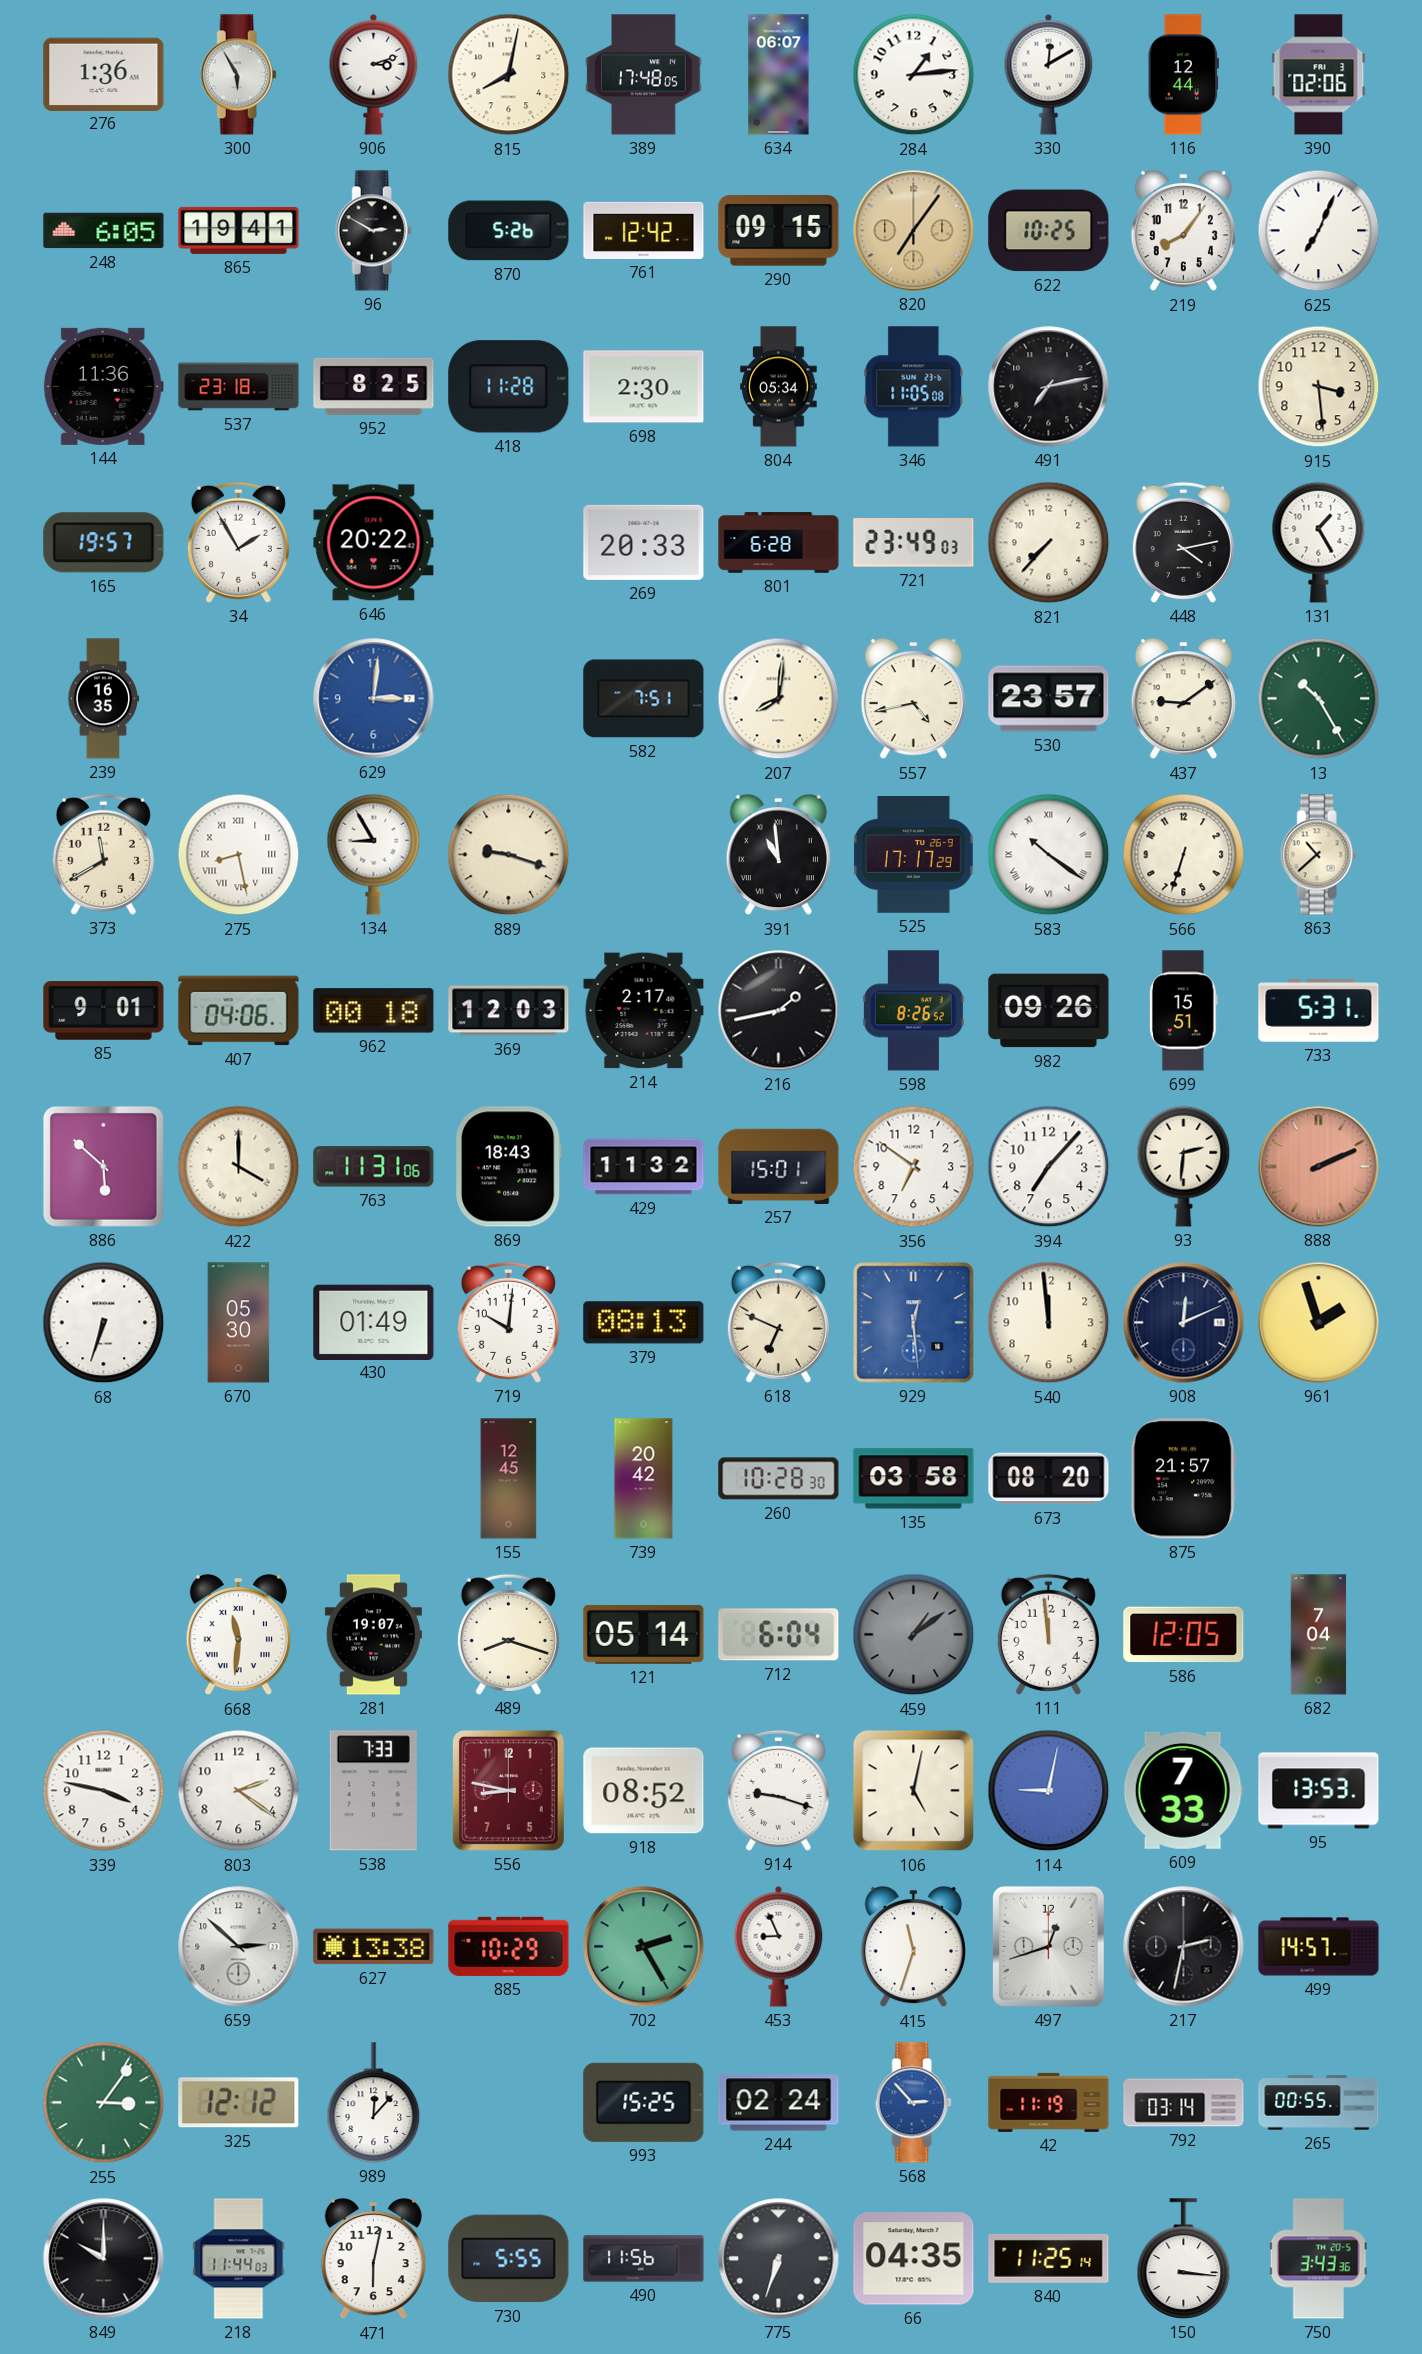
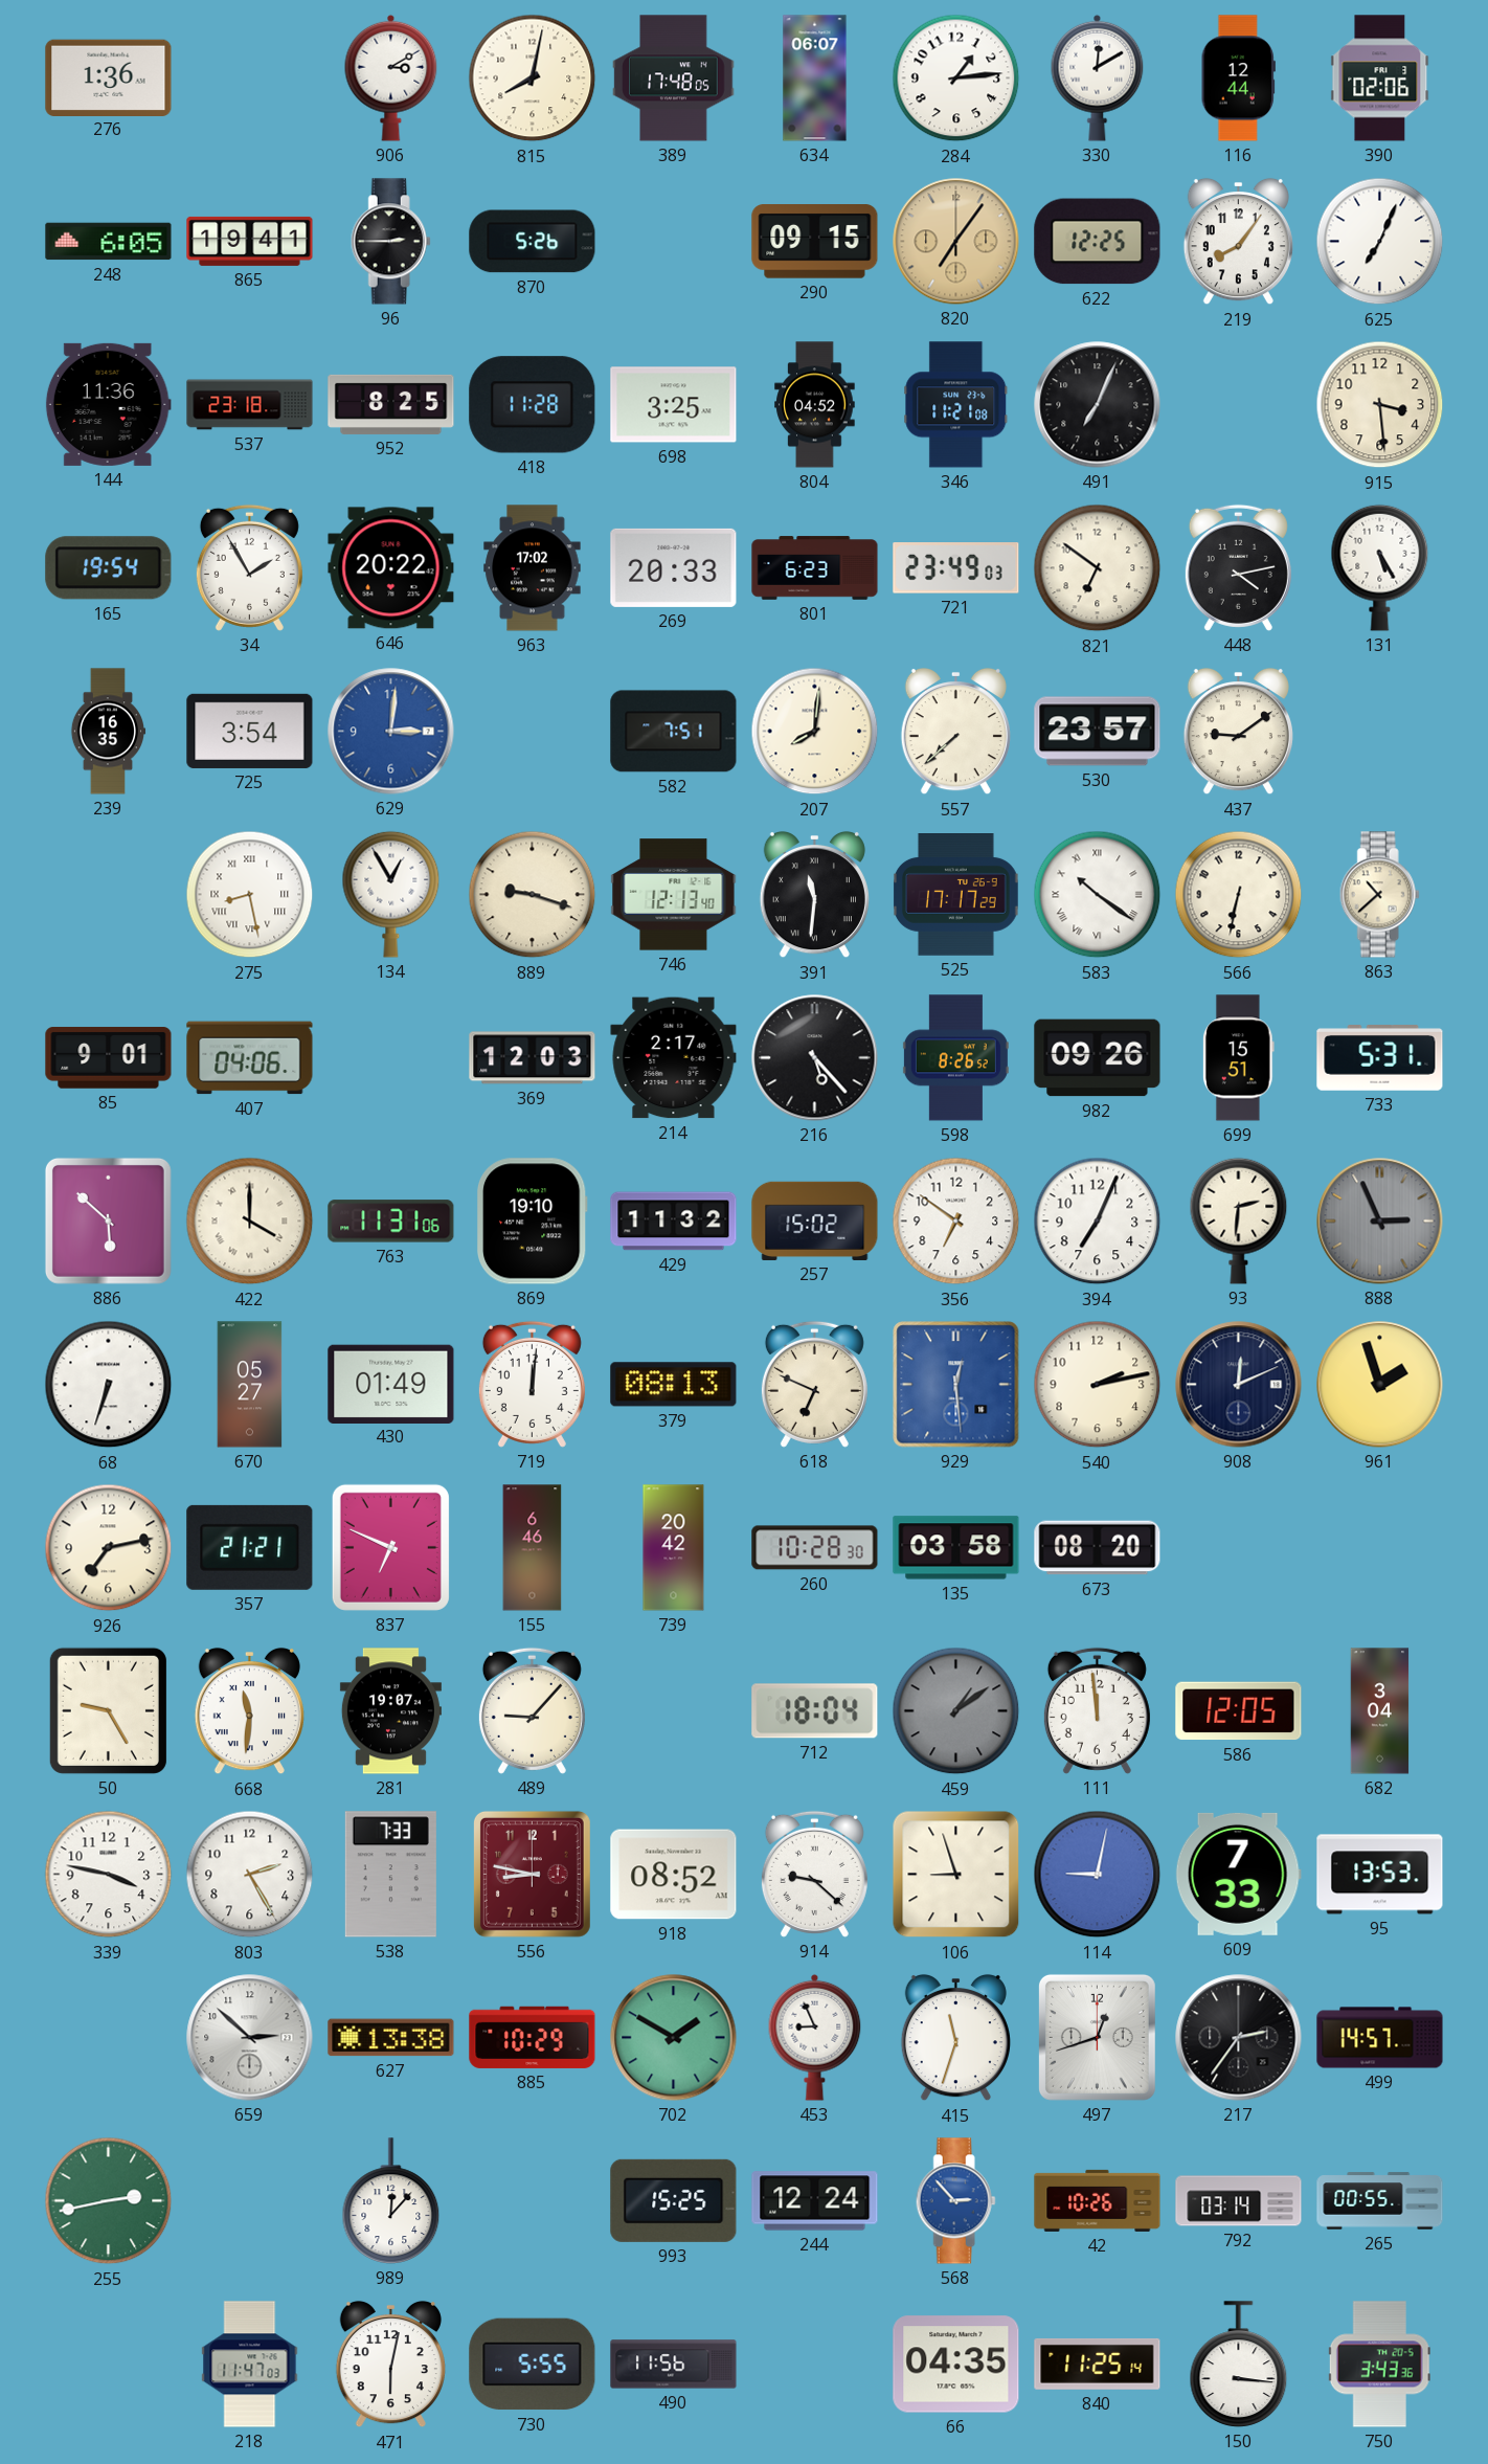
300: 5:55 -> none
906: 3:12 -> 3:10
96: 2:50 -> 2:45
761: 12:42 -> none
622: 10:25 -> 12:25
698: 2:30 -> 3:25
804: 05:34 -> 04:52
346: 11:05 -> 11:21
491: 7:13 -> 7:04
165: 19:57 -> 19:54
963: none -> 17:02
801: 6:28 -> 6:23
821: 7:37 -> 6:51
131: 1:25 -> 5:25
725: none -> 3:54
557: 4:43 -> 7:38
13: 10:25 -> none
373: 11:40 -> none
134: 8:55 -> 12:55
746: none -> 12:13
391: 10:59 -> 11:31
566: 6:33 -> 6:32
962: 00:18 -> none
216: 1:43 -> 5:23
869: 18:43 -> 19:10
257: 15:01 -> 15:02
394: 7:07 -> 7:04
888: 2:11 -> 2:56
888 dial: salmon -> grey
670: 05:30 -> 05:27
719: 10:01 -> 12:01
540: 11:59 -> 2:13
926: none -> 7:13
357: none -> 21:21
837: none -> 6:49
155: 12:45 -> 6:46
875: 21:57 -> none
50: none -> 9:25
489: 8:18 -> 9:07
121: 05:14 -> none
712: 6:04 -> 18:04
682: 7:04 -> 3:04
803: 2:21 -> 2:25
914: 9:18 -> 9:22
106: 5:02 -> 8:57
702: 2:25 -> 1:50
217: 2:32 -> 2:36
255: 3:06 -> 2:43
325: 12:12 -> none
244: 02:24 -> 12:24
42: 11:19 -> 10:26
849: 10:00 -> none
218: 11:44 -> 11:47
775: 6:33 -> none
